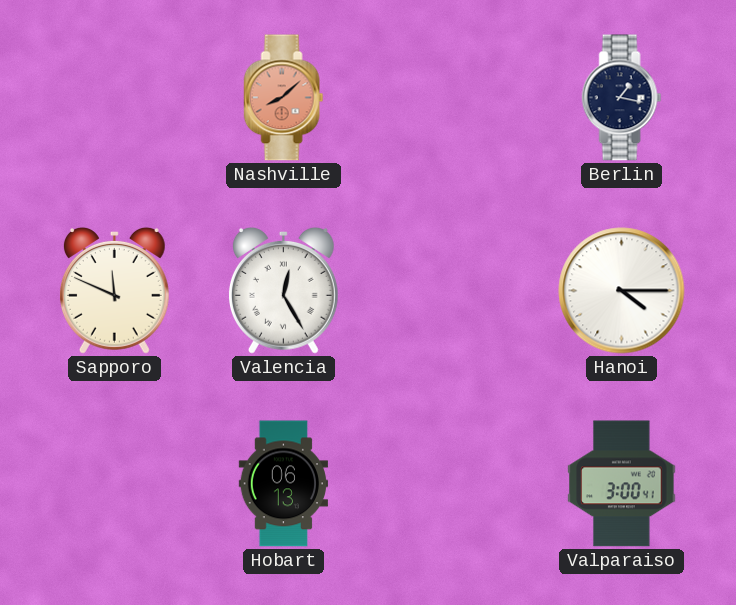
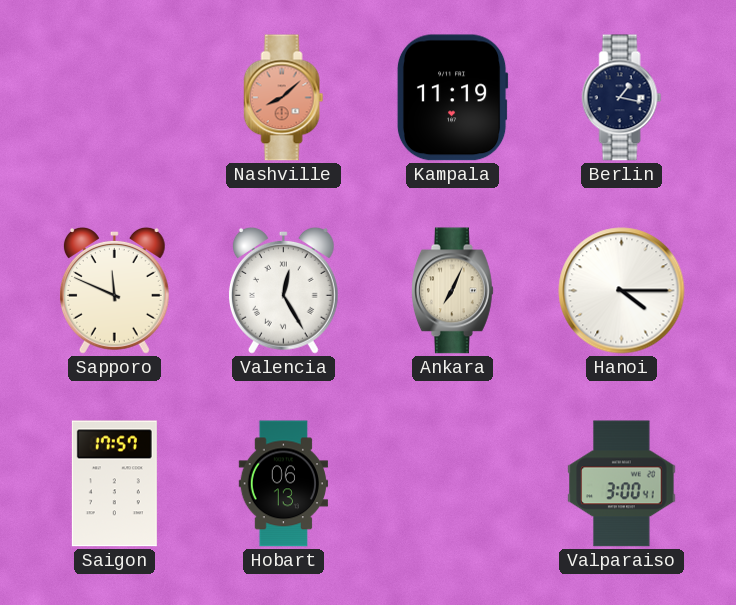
Kampala: none -> 11:19
Ankara: none -> 7:04
Saigon: none -> 17:57
